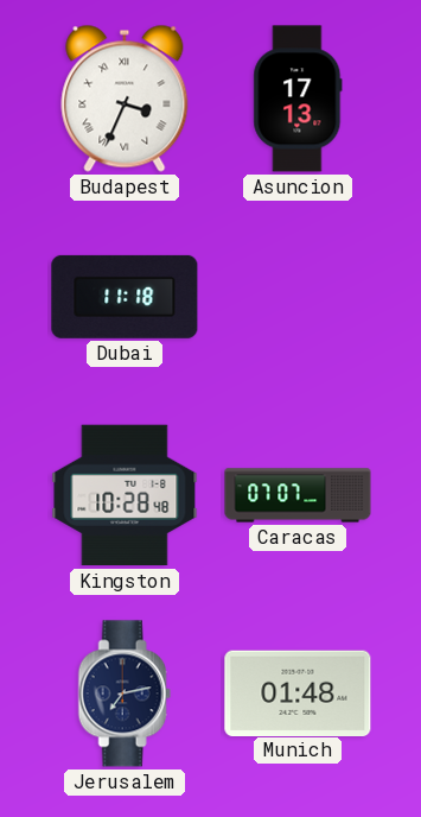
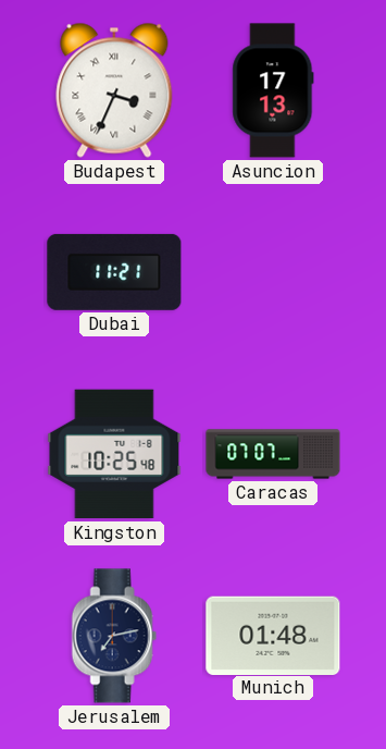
Dubai: 11:18 -> 11:21
Kingston: 10:28 -> 10:25
